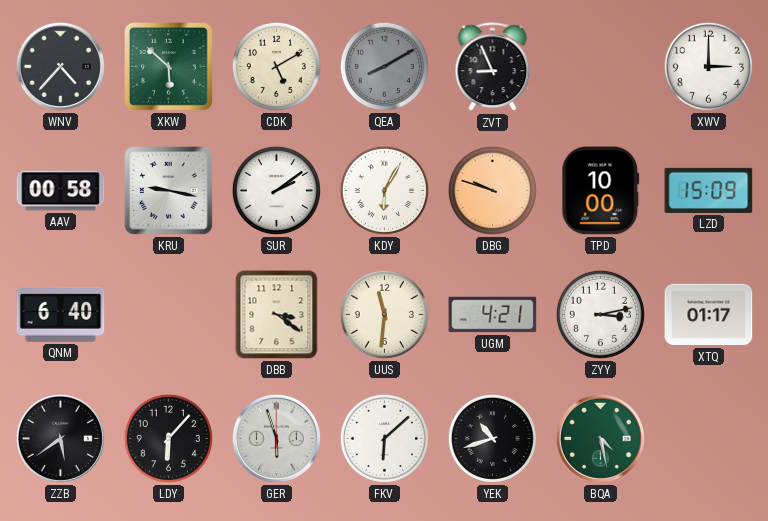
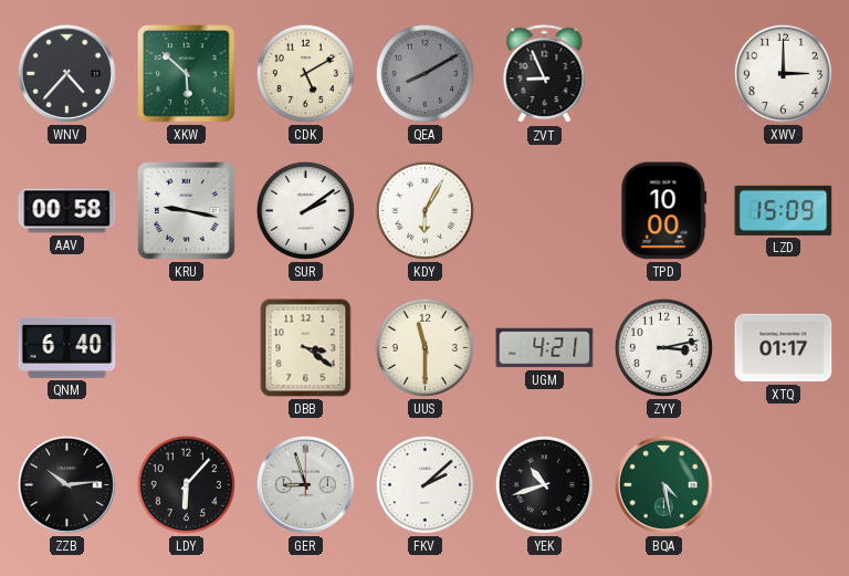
DBG: 9:48 -> none
UUS: 11:31 -> 11:30
ZZB: 5:39 -> 10:14
GER: 5:57 -> 8:57
FKV: 6:08 -> 2:08
